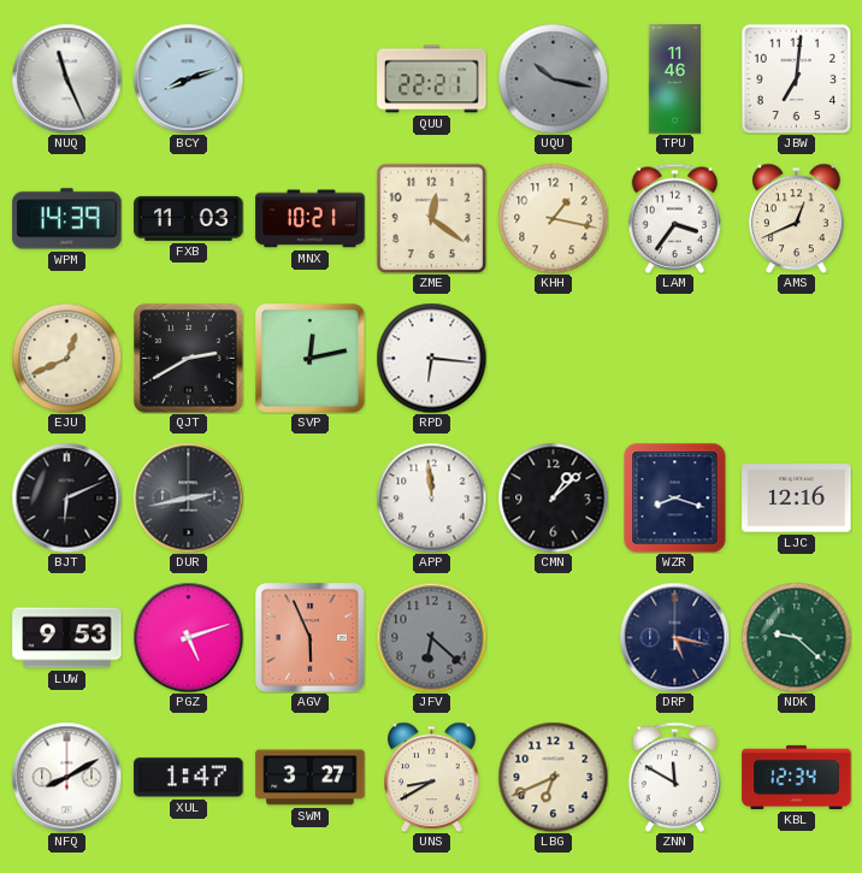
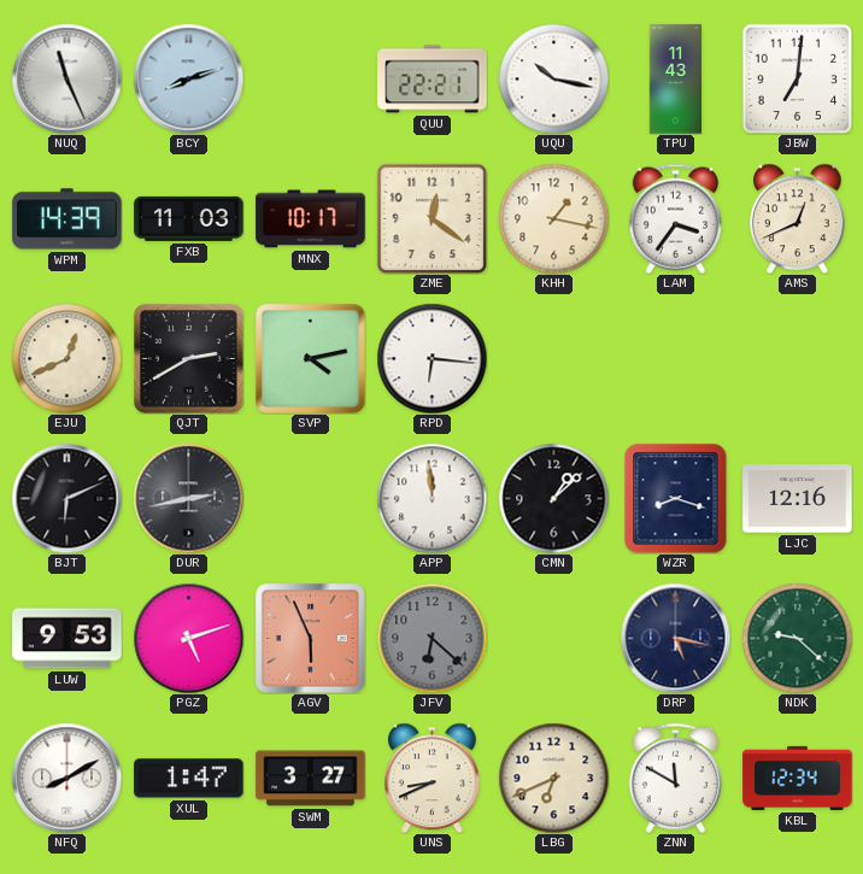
UQU dial: grey -> white
TPU: 11:46 -> 11:43
MNX: 10:21 -> 10:17
SVP: 12:13 -> 4:13
UNS: 8:40 -> 8:41
